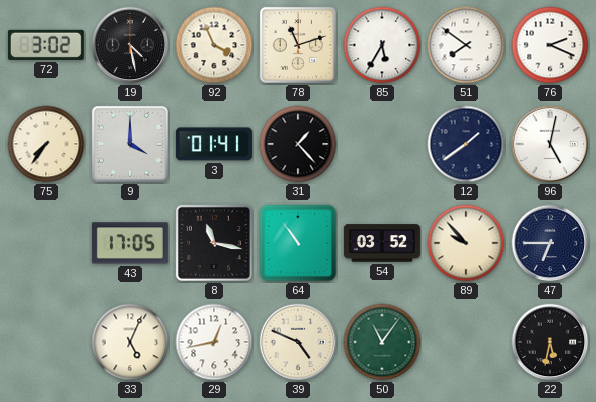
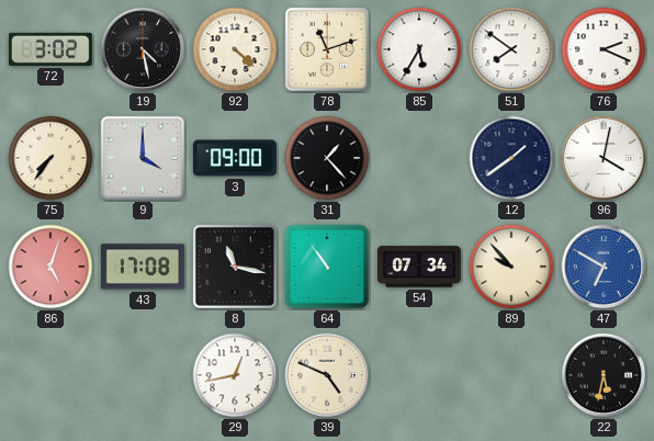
92: 3:56 -> 4:22
3: 01:41 -> 09:00
96: 5:02 -> 4:02
86: none -> 5:03
43: 17:05 -> 17:08
54: 03:52 -> 07:34
47: 6:45 -> 6:50
47 dial: navy -> blue
33: 5:04 -> none
50: 11:06 -> none
